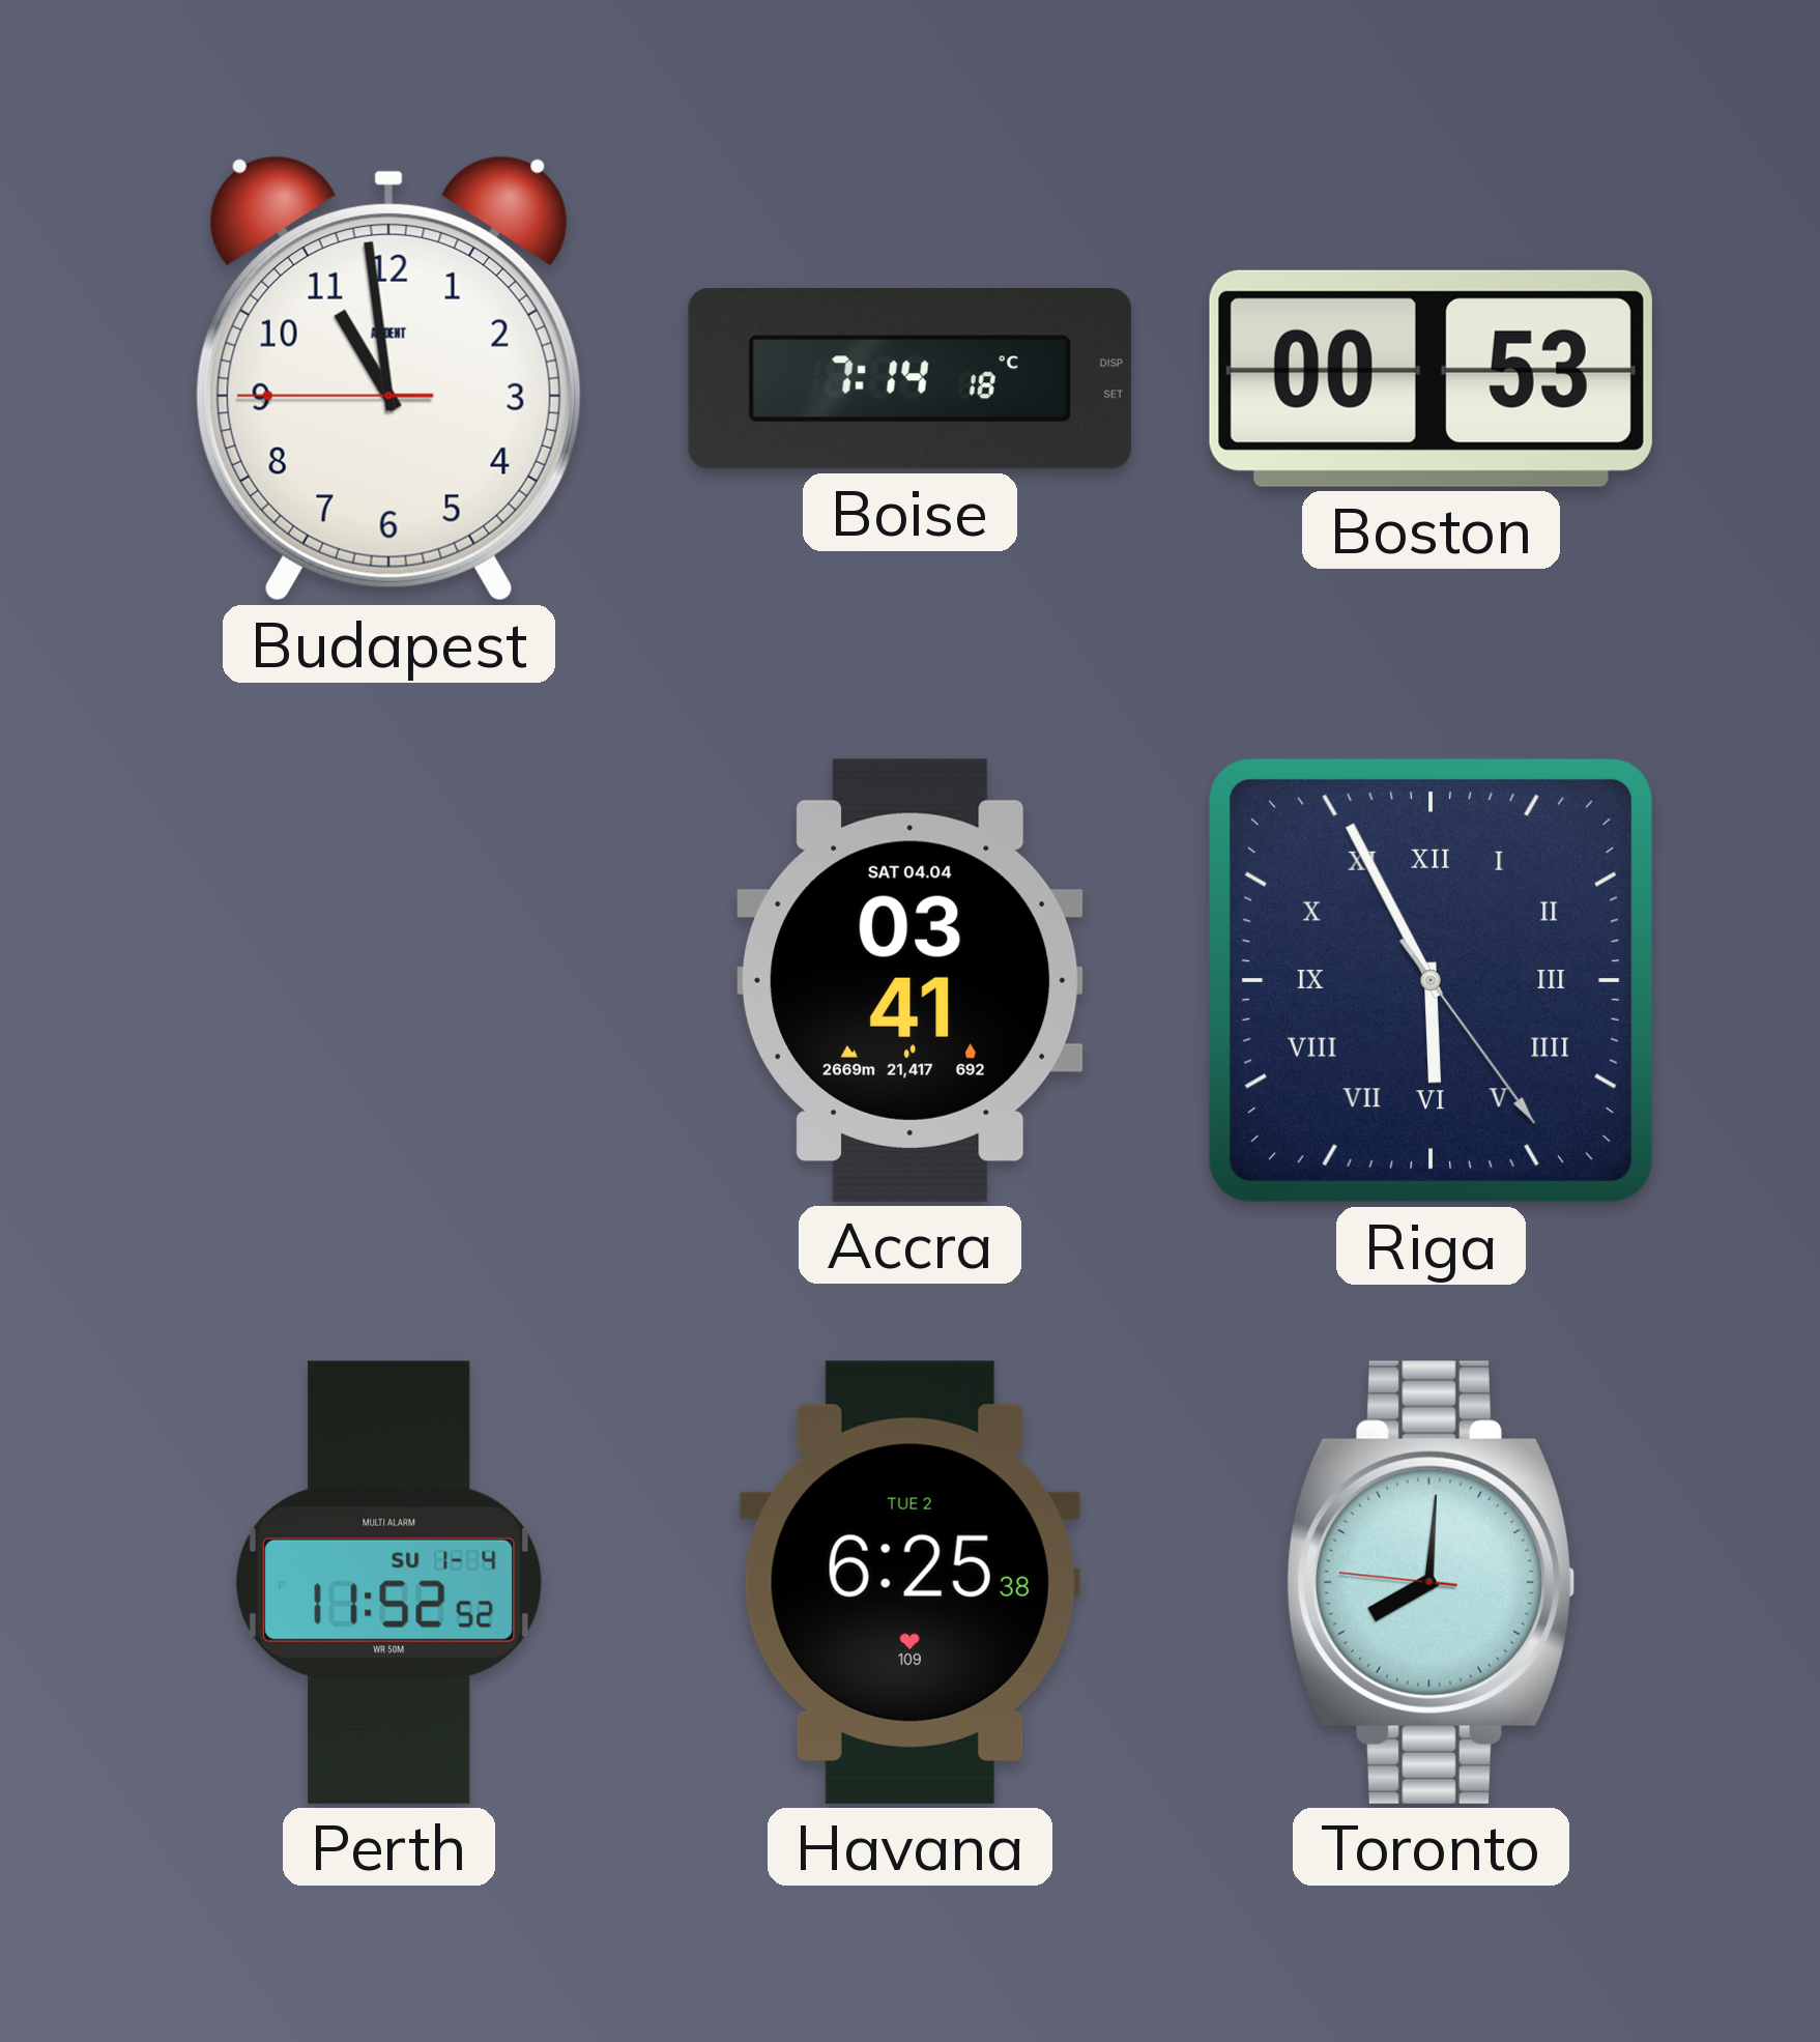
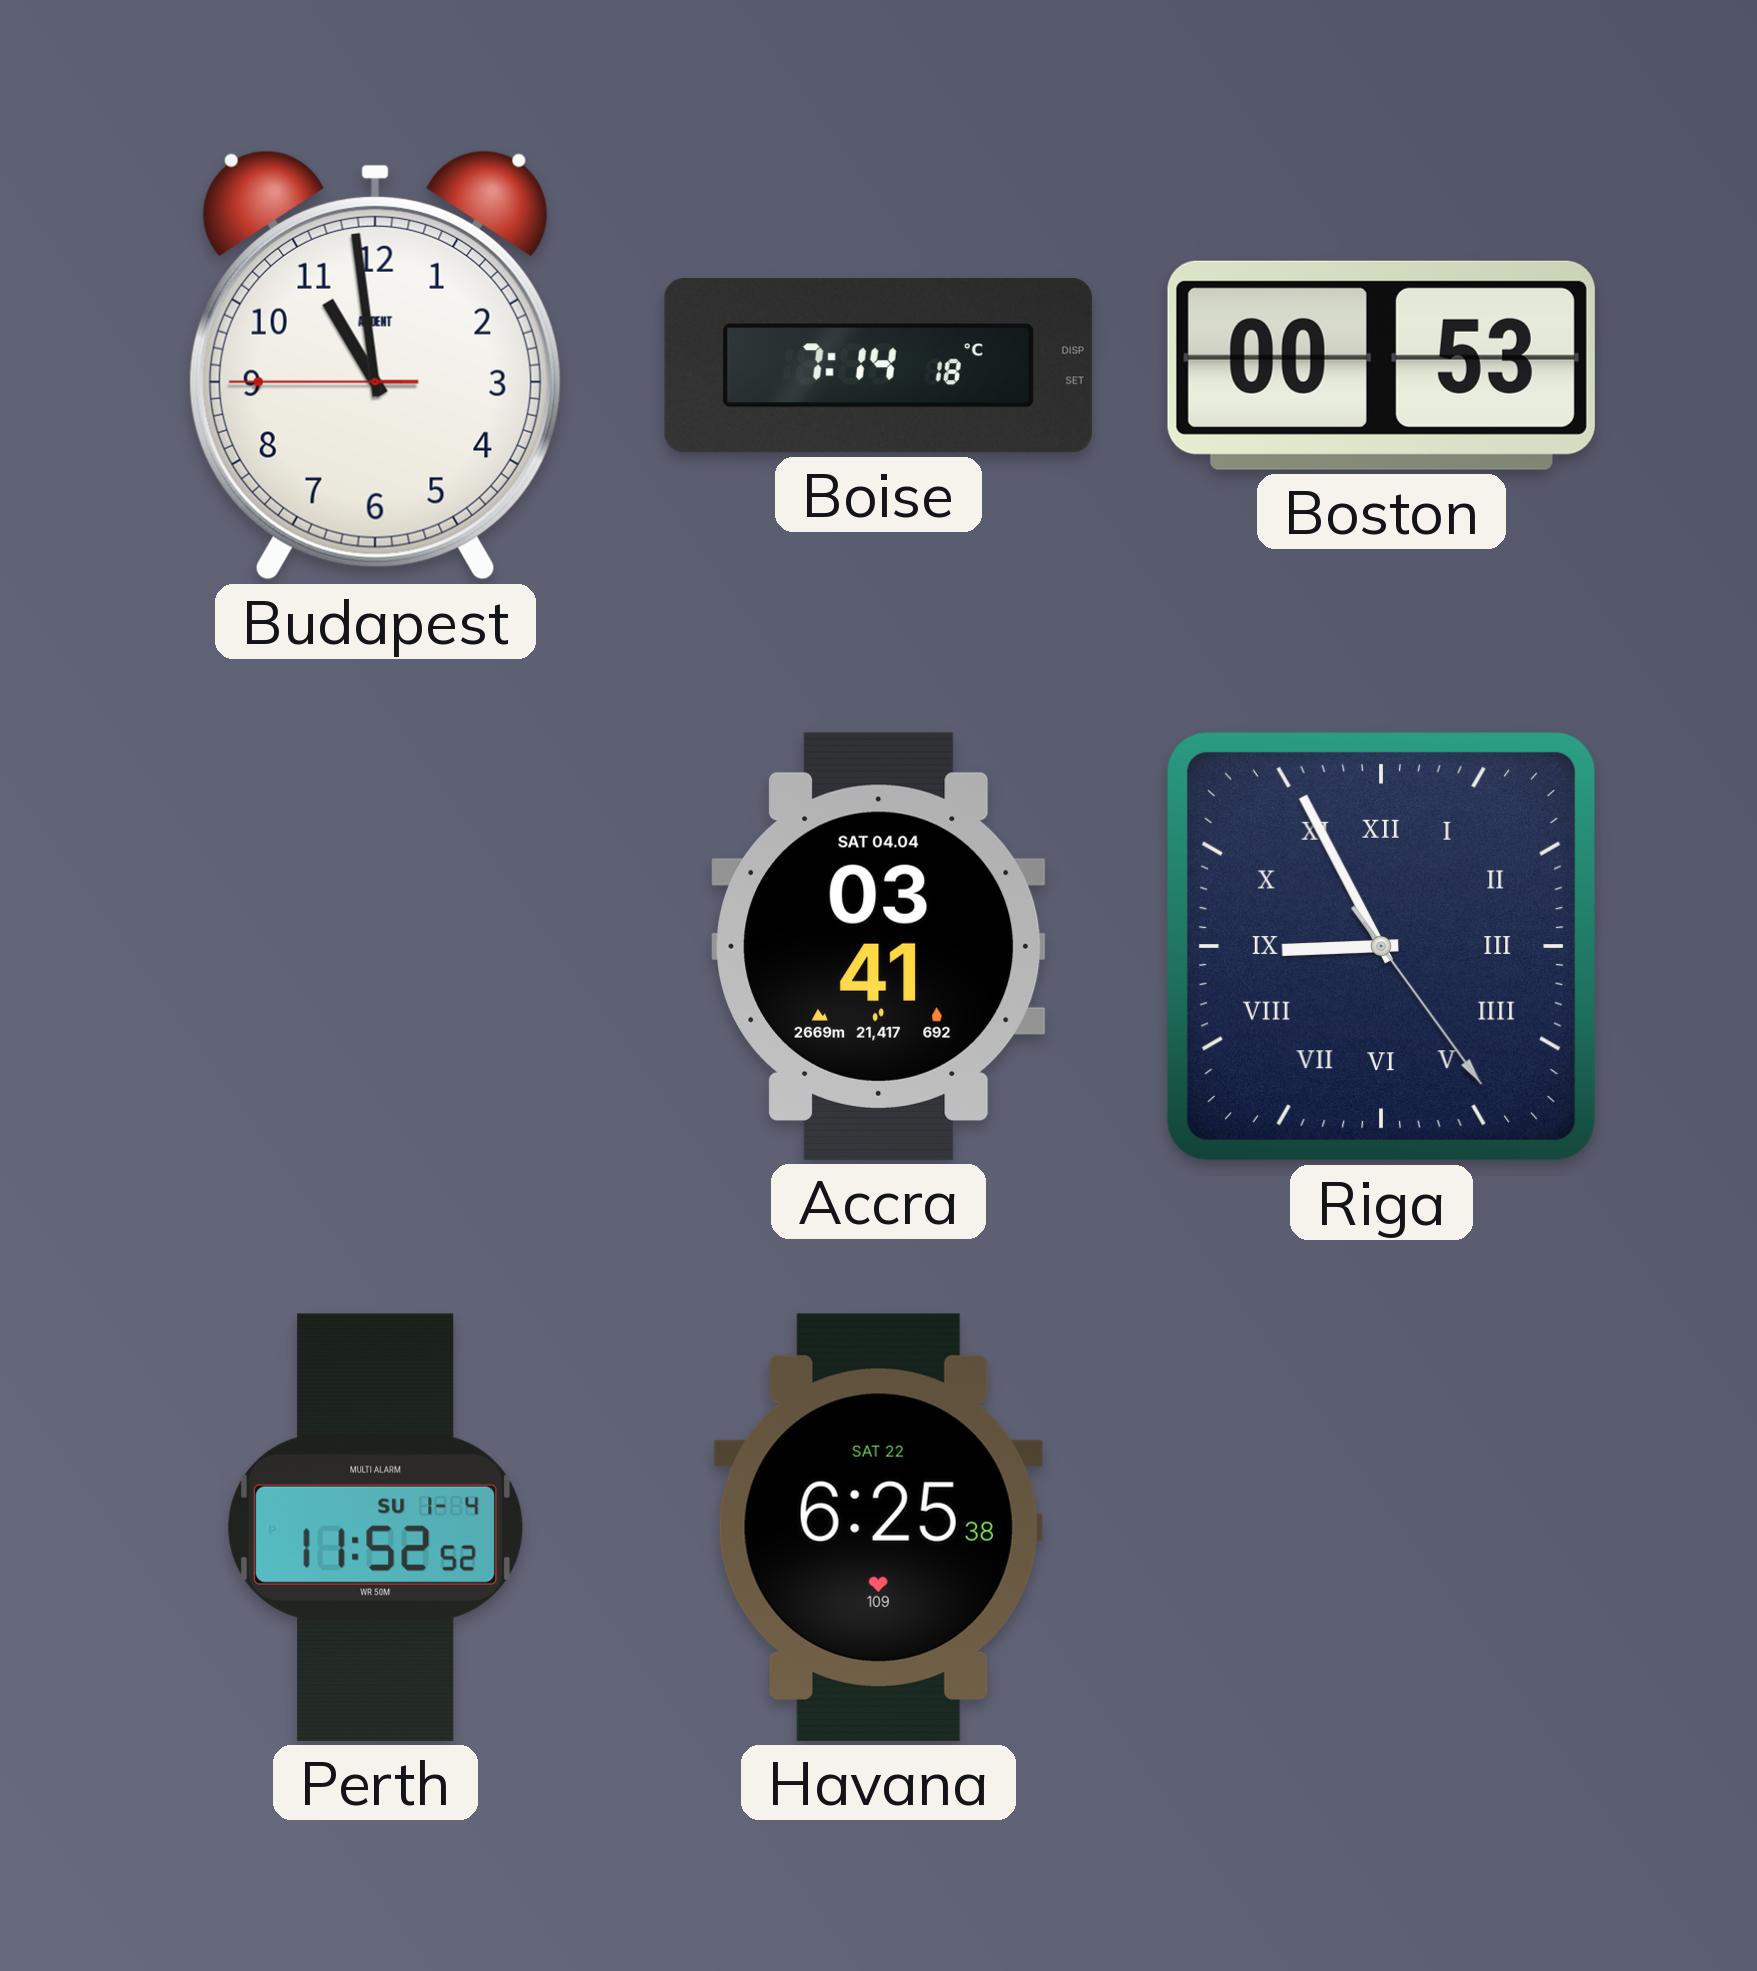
Riga: 5:55 -> 8:55
Havana date: TUE 2 -> SAT 22
Toronto: 8:00 -> none
